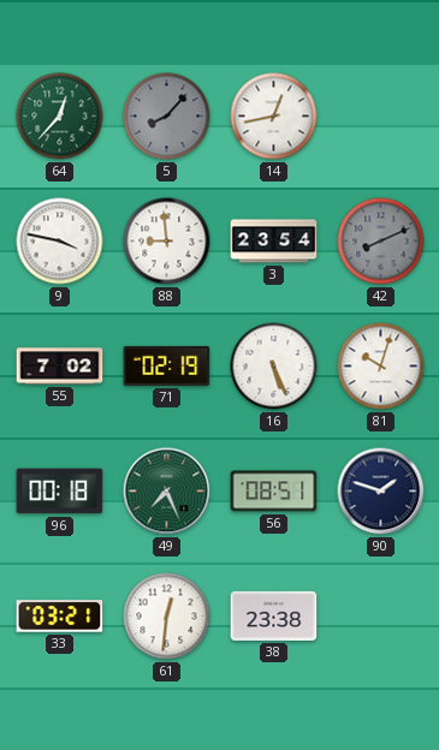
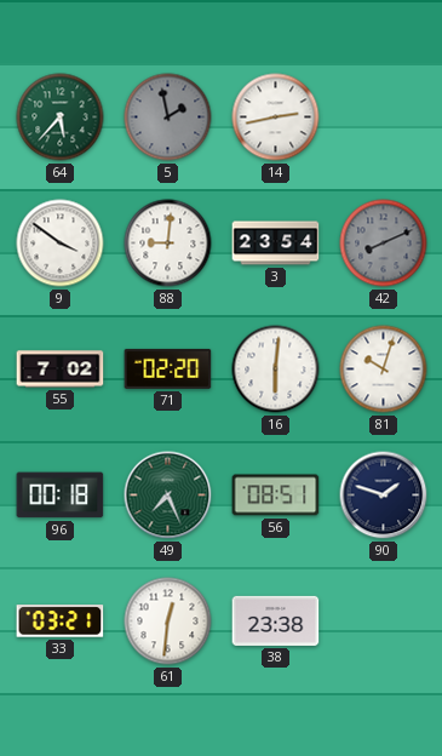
64: 12:37 -> 5:37
5: 8:07 -> 1:58
14: 12:43 -> 2:43
9: 3:47 -> 3:51
88: 8:59 -> 9:01
71: 02:19 -> 02:20
16: 5:26 -> 6:01
